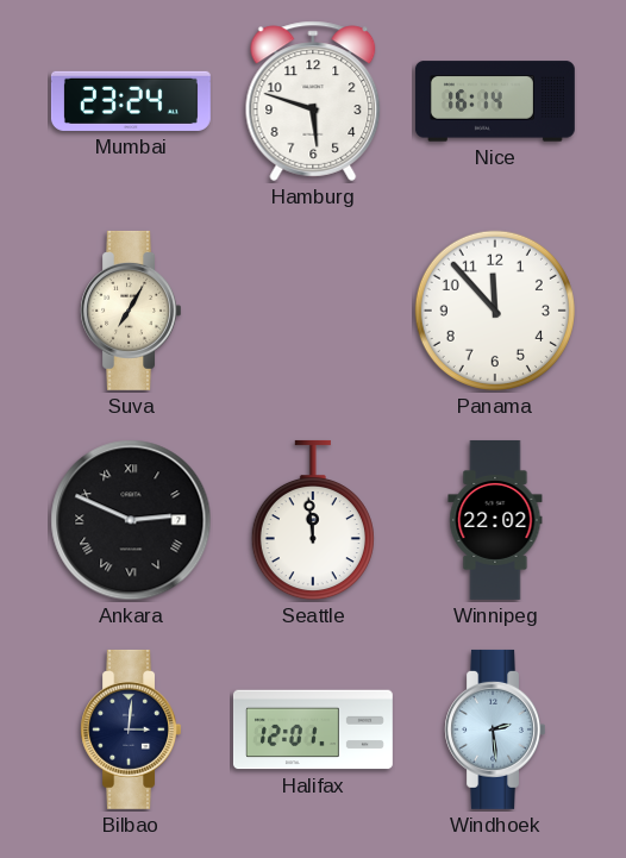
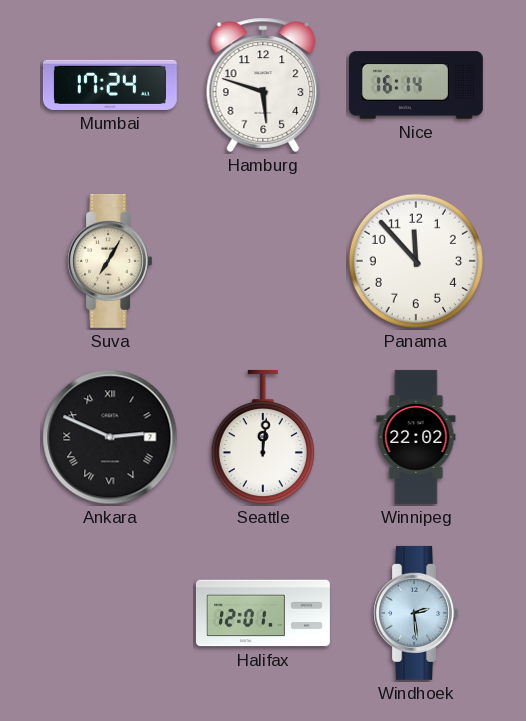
Mumbai: 23:24 -> 17:24
Seattle: 11:59 -> 12:01
Bilbao: 3:01 -> none
